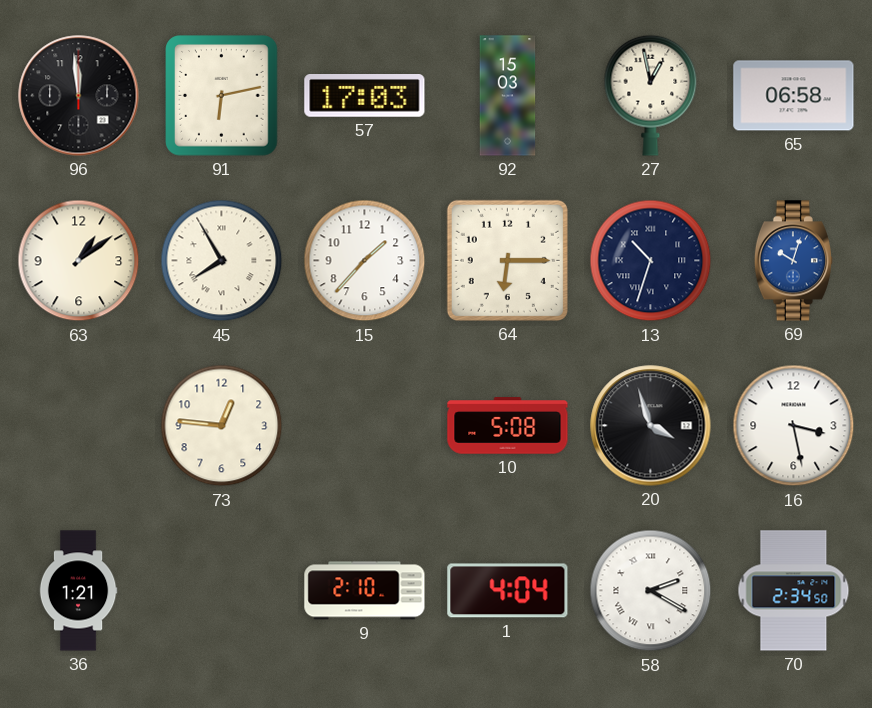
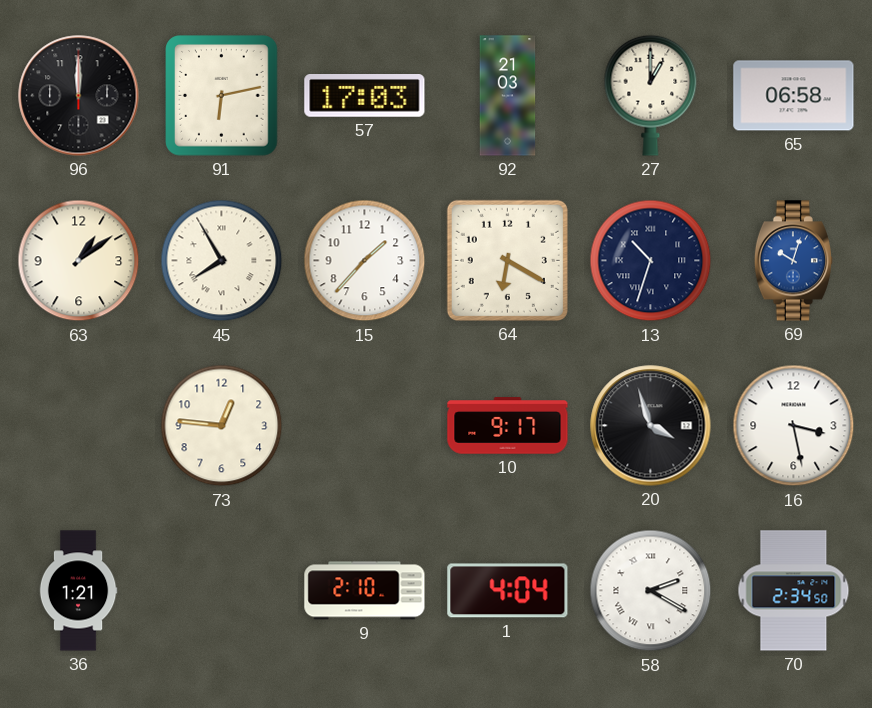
96: 11:59 -> 12:00
92: 15:03 -> 21:03
27: 12:58 -> 1:00
64: 6:15 -> 6:20
10: 5:08 -> 9:17
